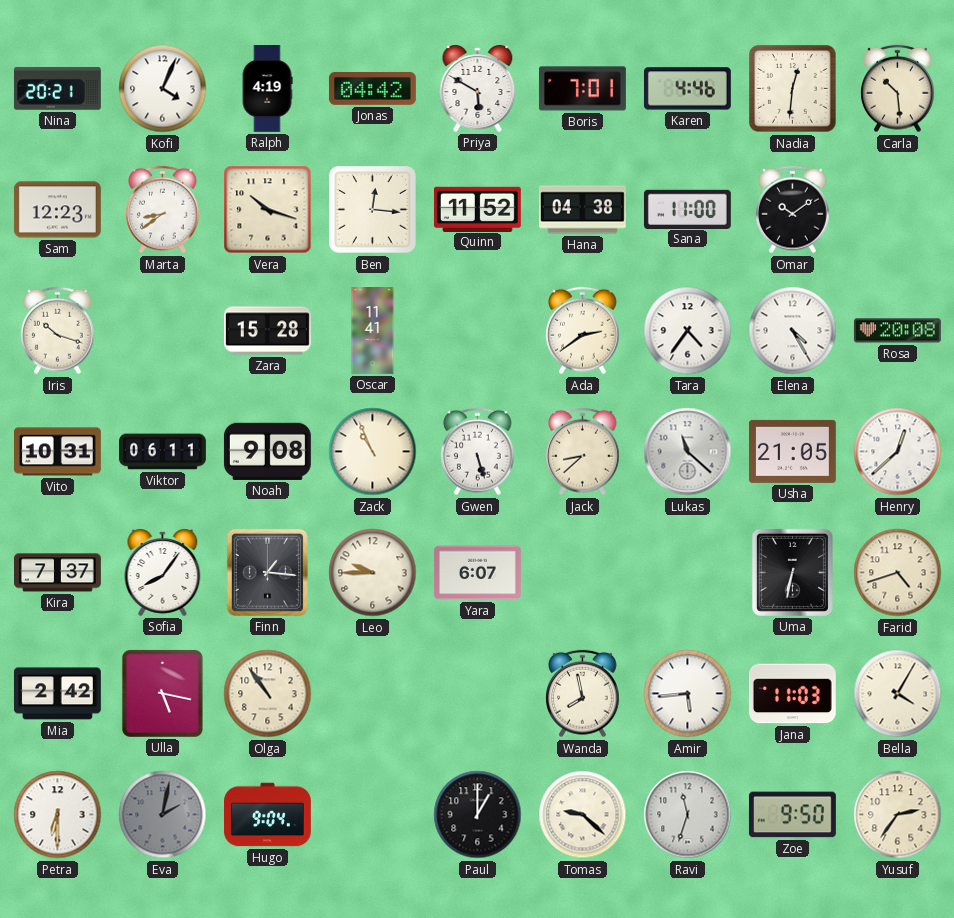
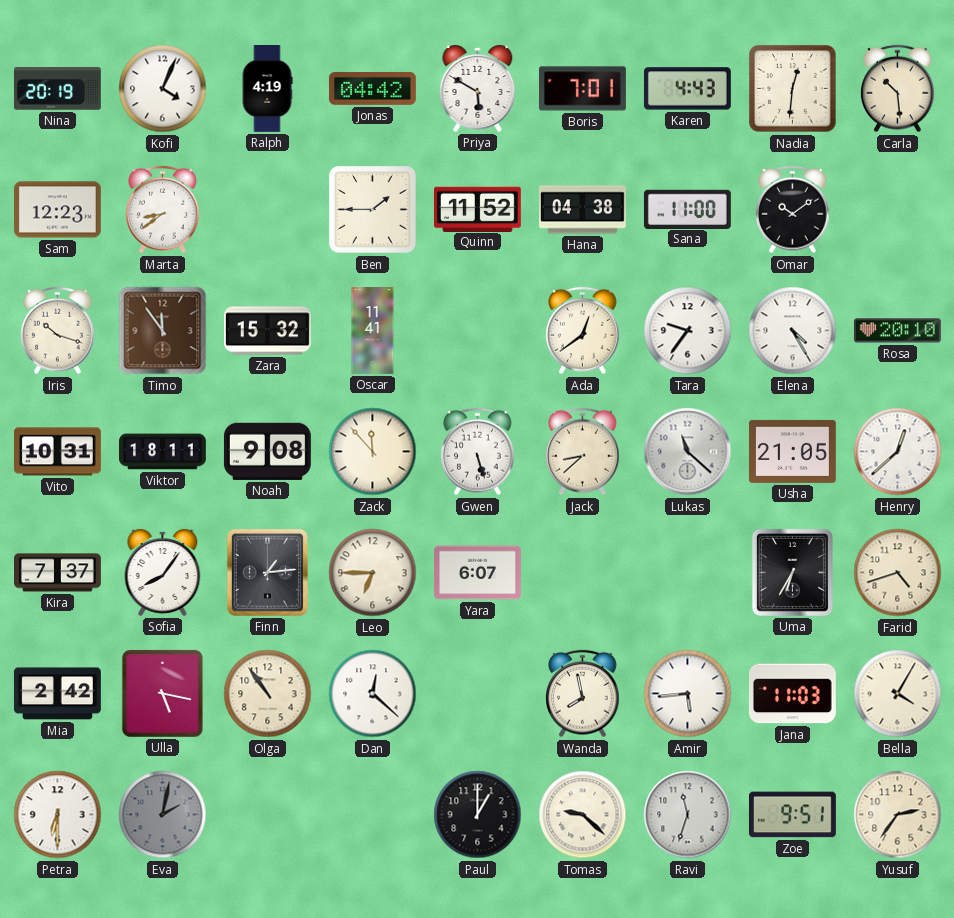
Nina: 20:21 -> 20:19
Karen: 4:46 -> 4:43
Vera: 10:18 -> none
Ben: 12:16 -> 1:45
Timo: none -> 11:54
Zara: 15:28 -> 15:32
Ada: 2:39 -> 12:39
Tara: 4:36 -> 9:36
Rosa: 20:08 -> 20:10
Viktor: 06:11 -> 18:11
Zack: 10:56 -> 11:53
Finn: 1:16 -> 1:14
Leo: 9:45 -> 6:45
Uma: 6:32 -> 6:35
Dan: none -> 12:22
Hugo: 9:04 -> none
Zoe: 9:50 -> 9:51
